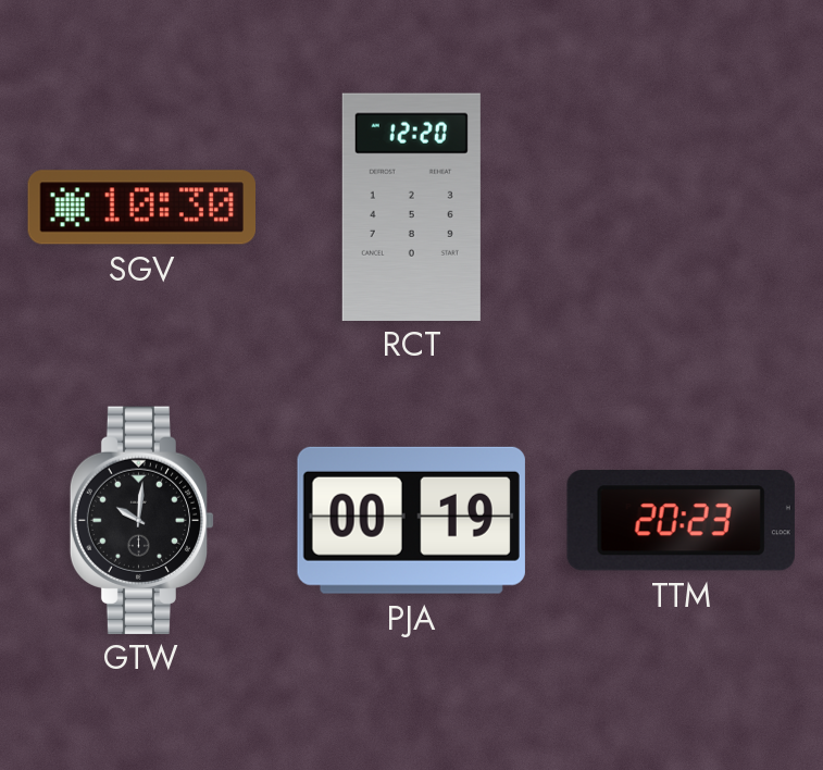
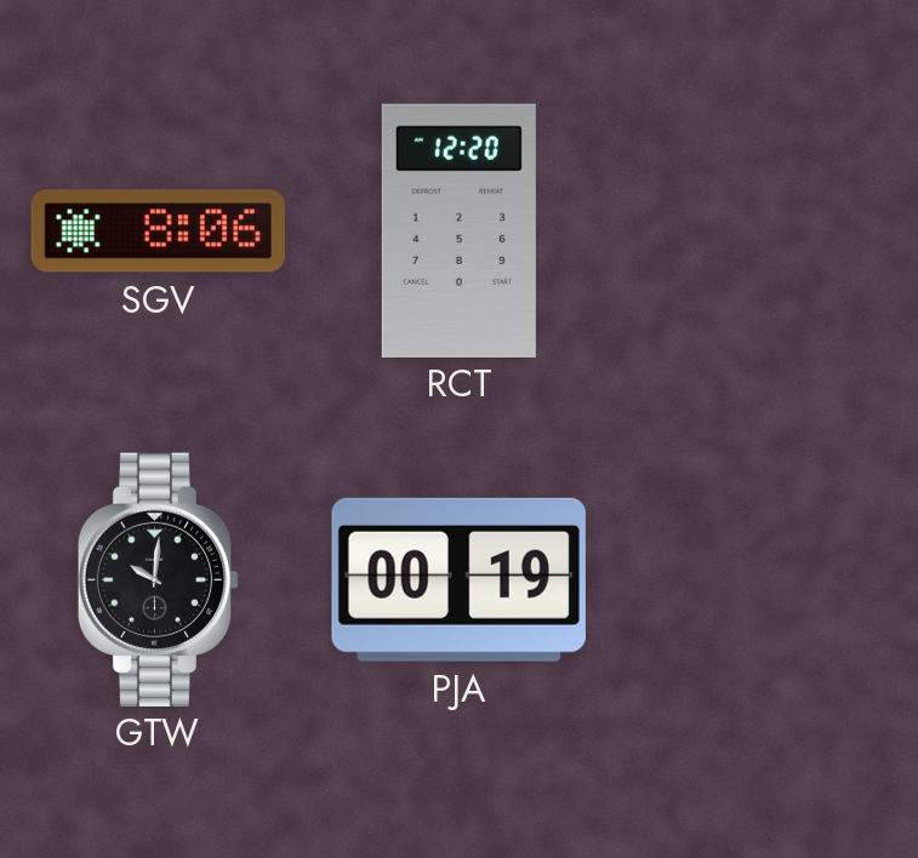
SGV: 10:30 -> 8:06
TTM: 20:23 -> none
